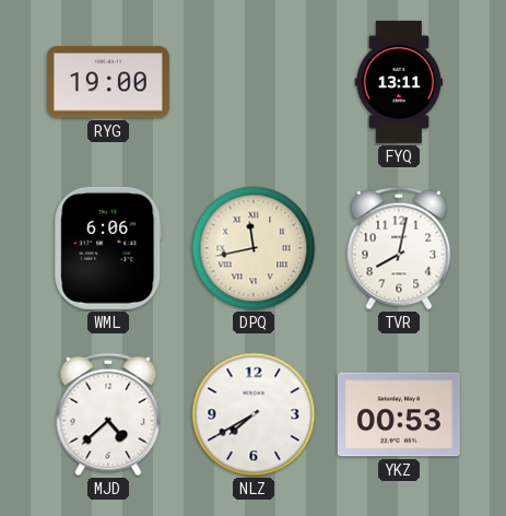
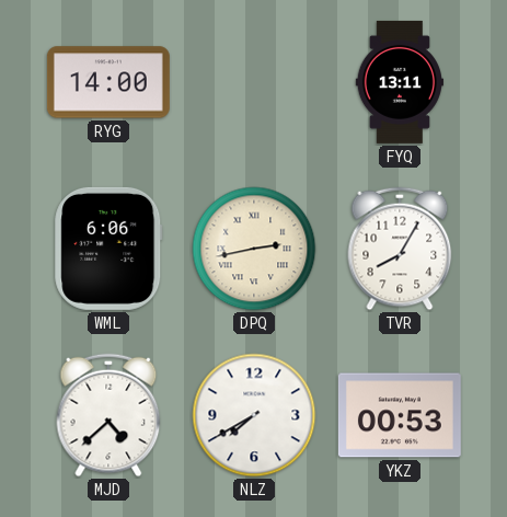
RYG: 19:00 -> 14:00
DPQ: 11:43 -> 2:43
TVR: 8:02 -> 8:05
